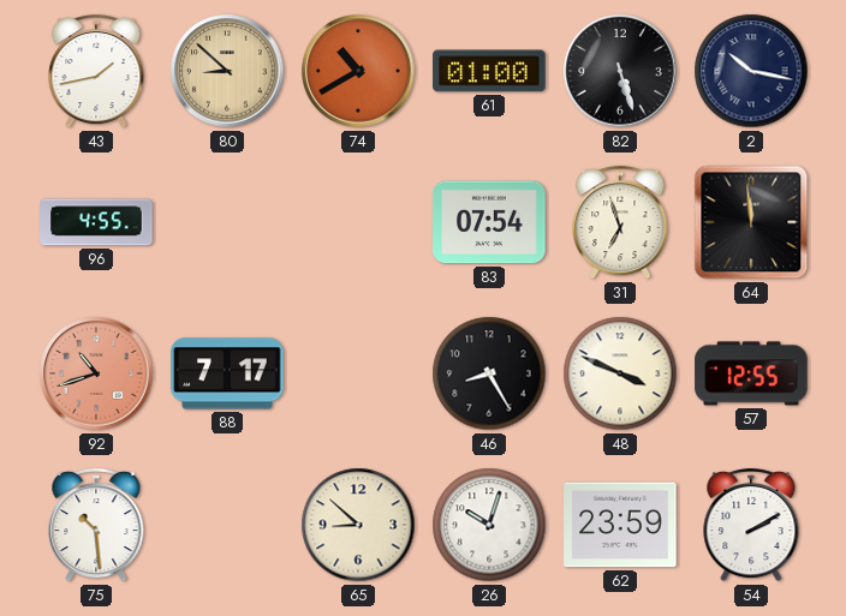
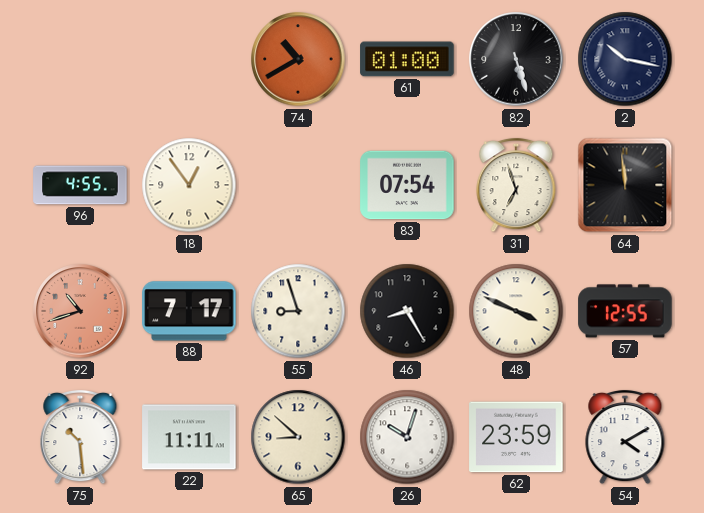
43: 1:43 -> none
80: 8:52 -> none
18: none -> 12:54
55: none -> 8:57
22: none -> 11:11
54: 2:10 -> 4:10
